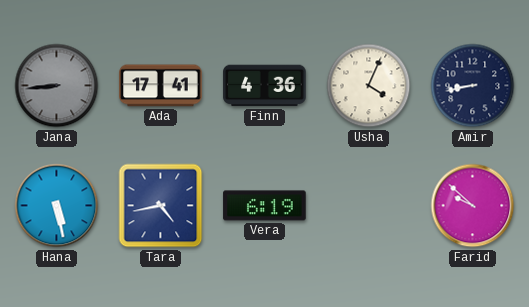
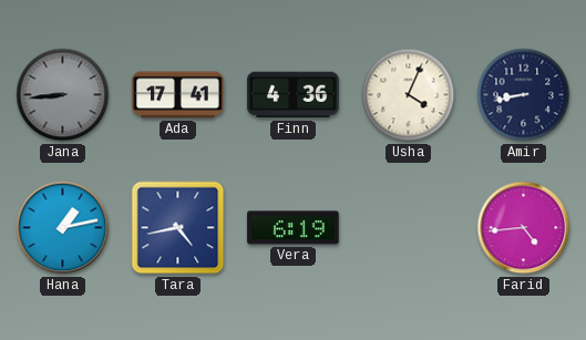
Hana: 5:28 -> 1:13
Farid: 9:52 -> 4:44
